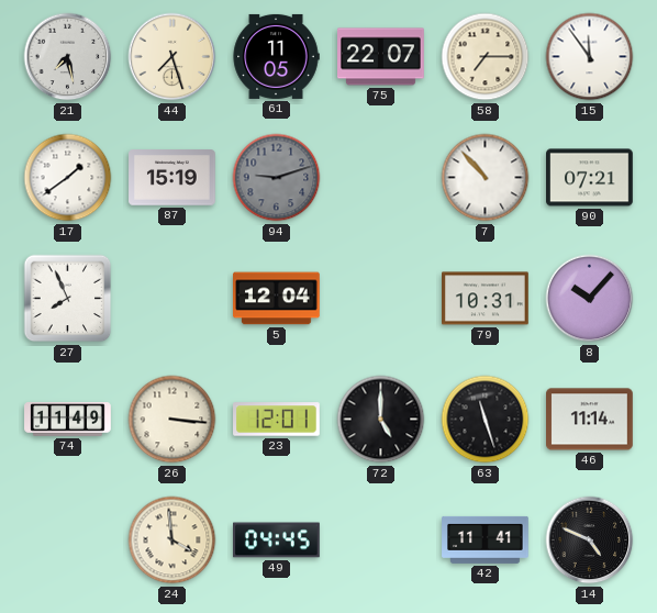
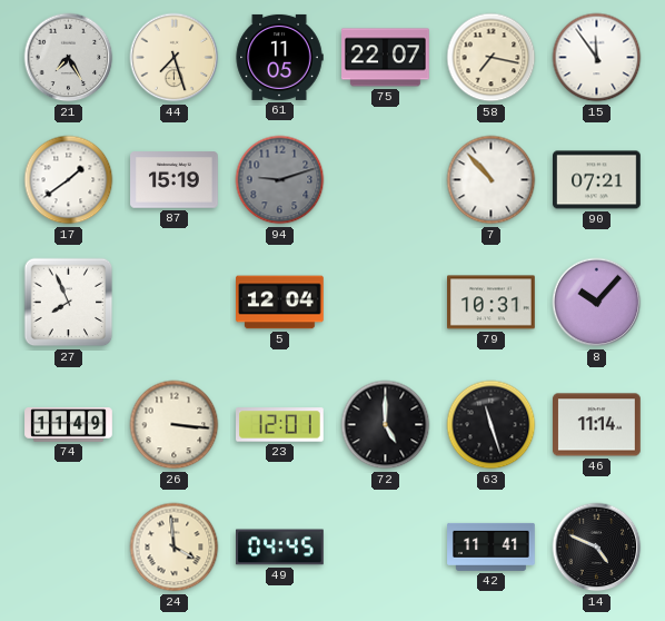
21: 7:28 -> 7:25
58: 7:15 -> 7:17
